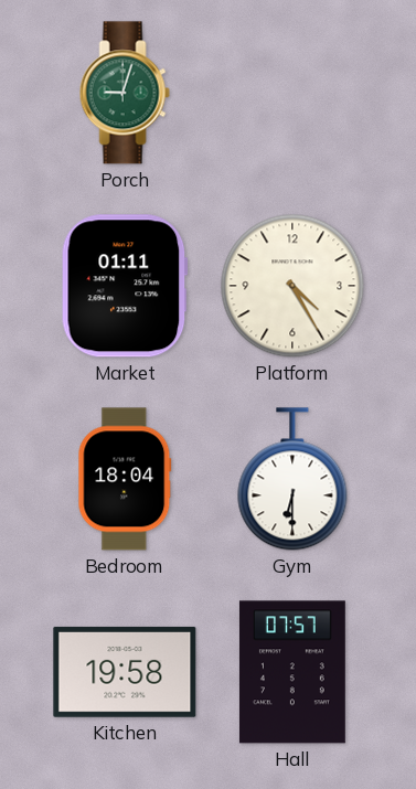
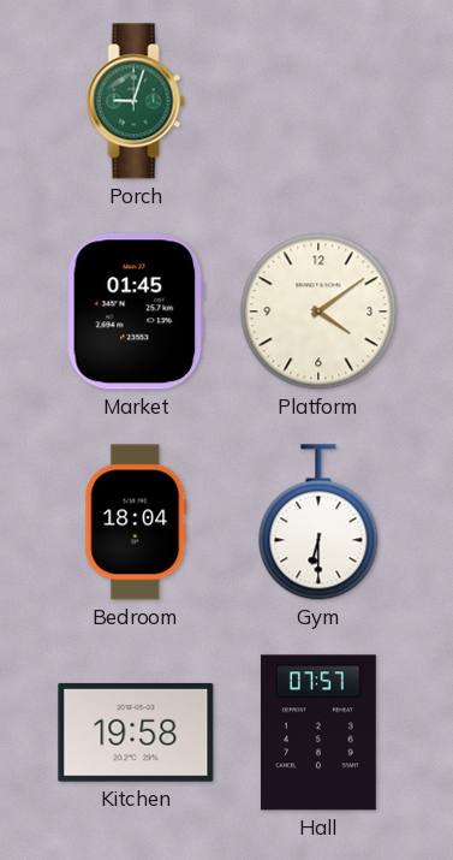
Market: 01:11 -> 01:45
Platform: 4:25 -> 4:09
